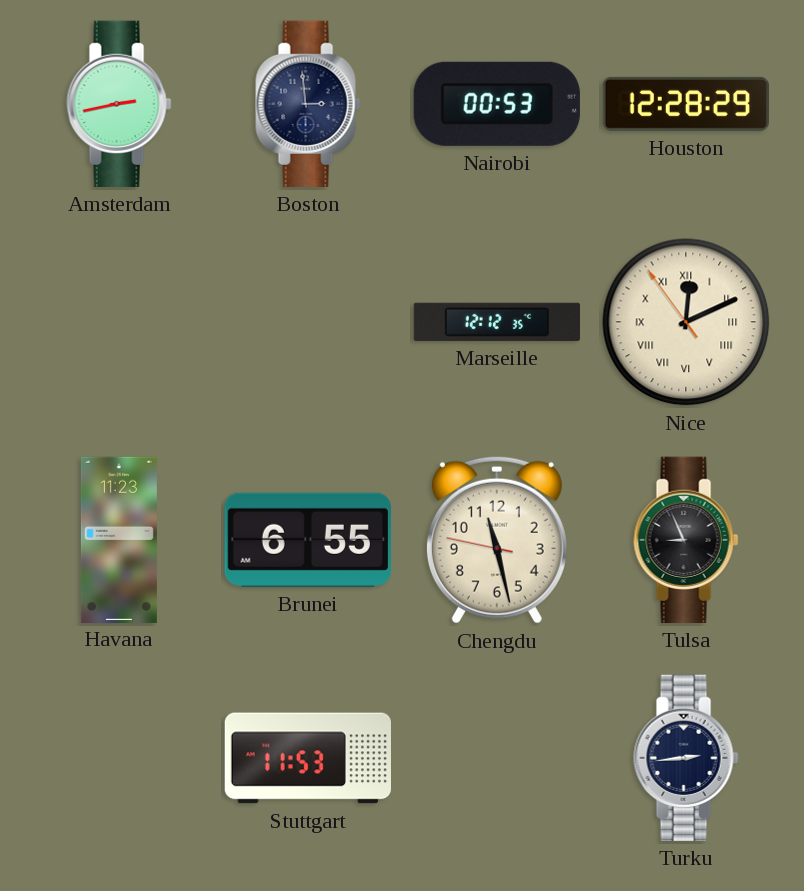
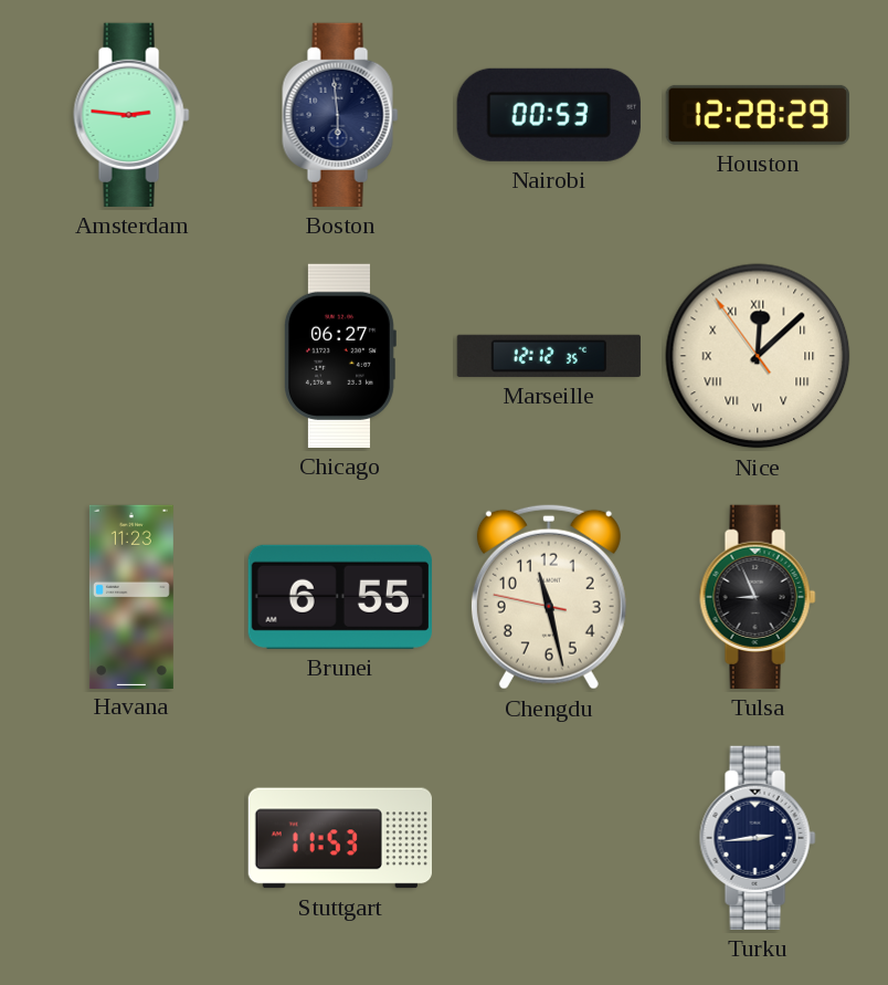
Amsterdam: 2:43 -> 2:46
Boston: 2:59 -> 5:59
Chicago: none -> 06:27
Nice: 12:10 -> 12:07
